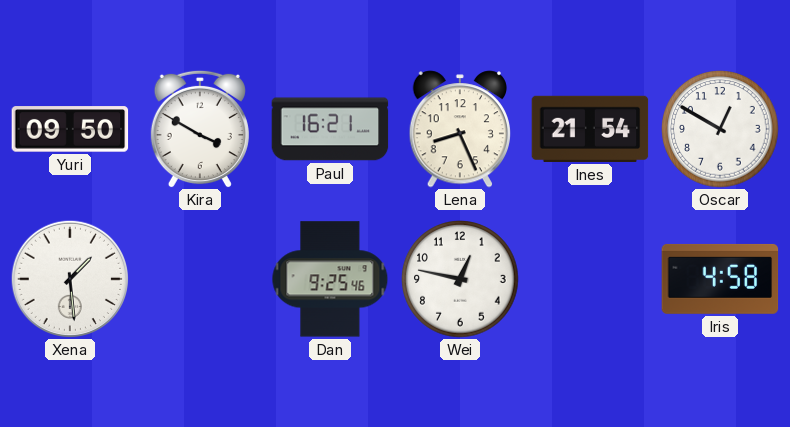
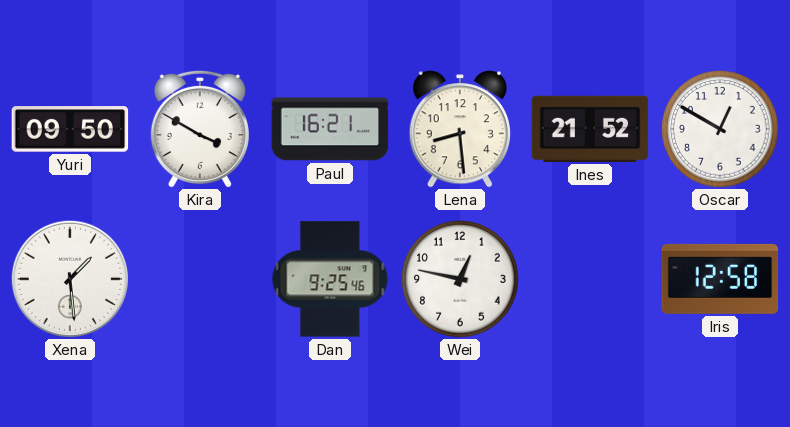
Lena: 8:26 -> 8:29
Ines: 21:54 -> 21:52
Iris: 4:58 -> 12:58
